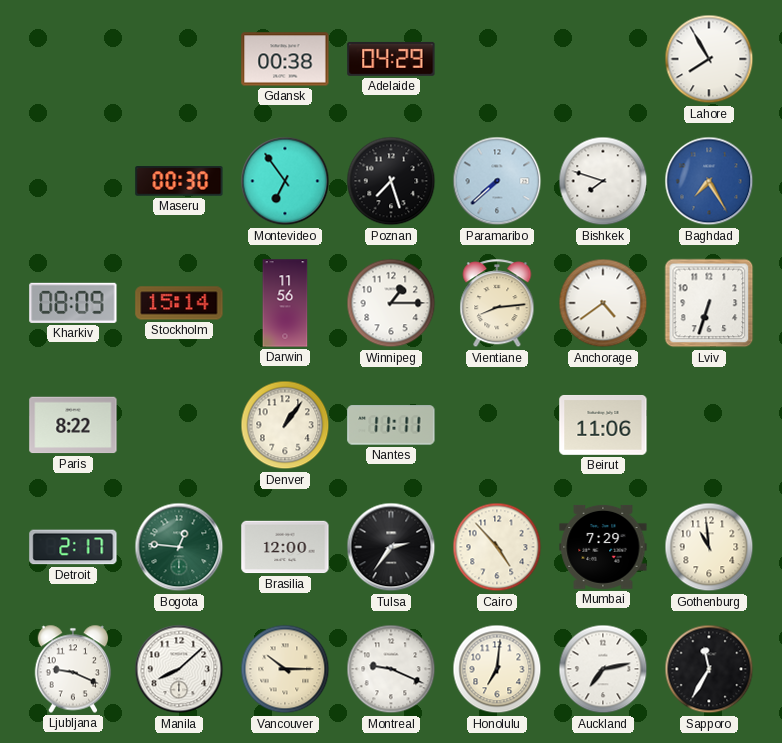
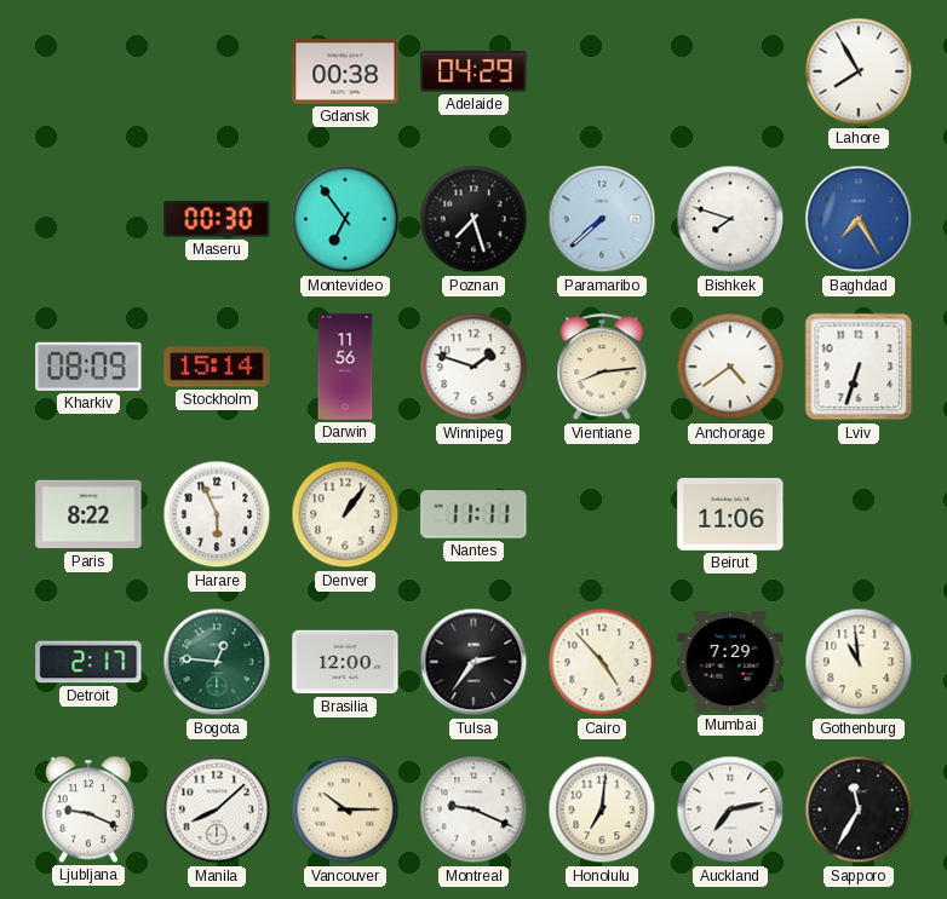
Winnipeg: 1:15 -> 1:48
Harare: none -> 5:56
